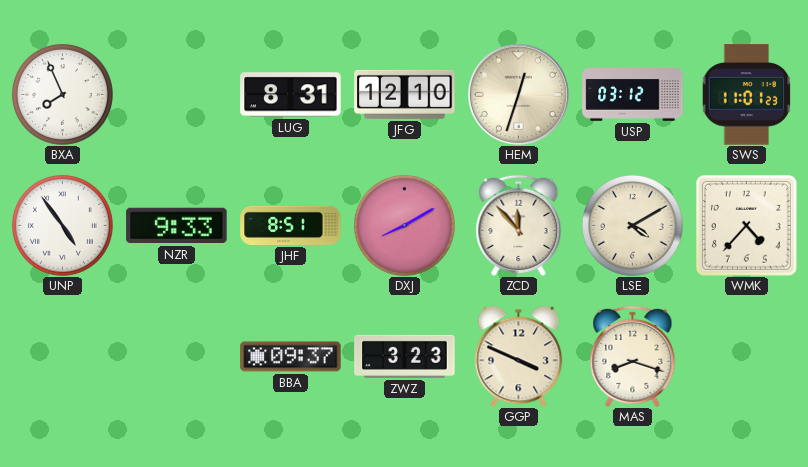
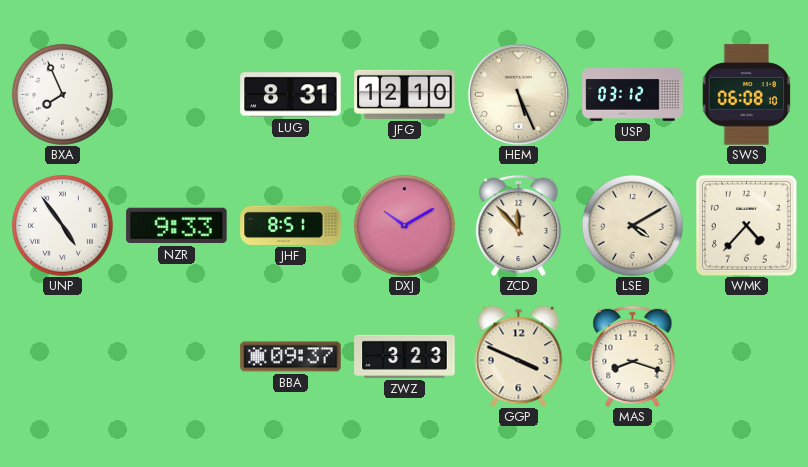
HEM: 12:33 -> 5:26
SWS: 11:01 -> 06:08
DXJ: 8:10 -> 10:10
